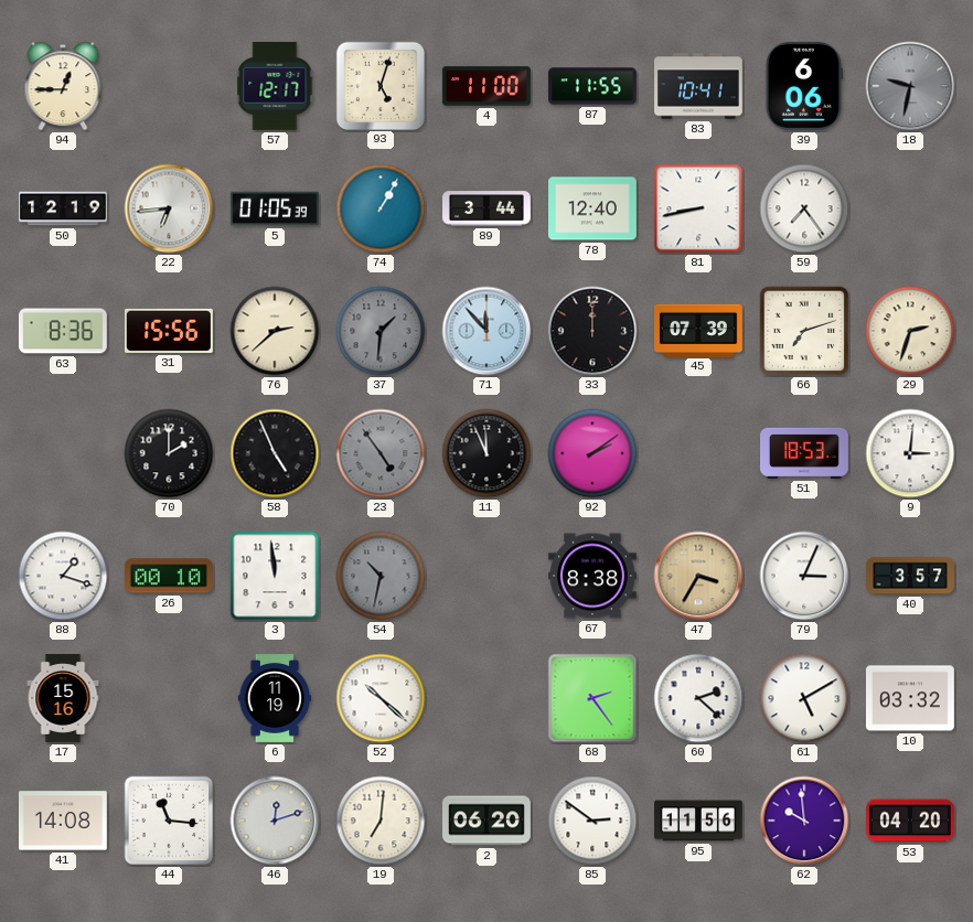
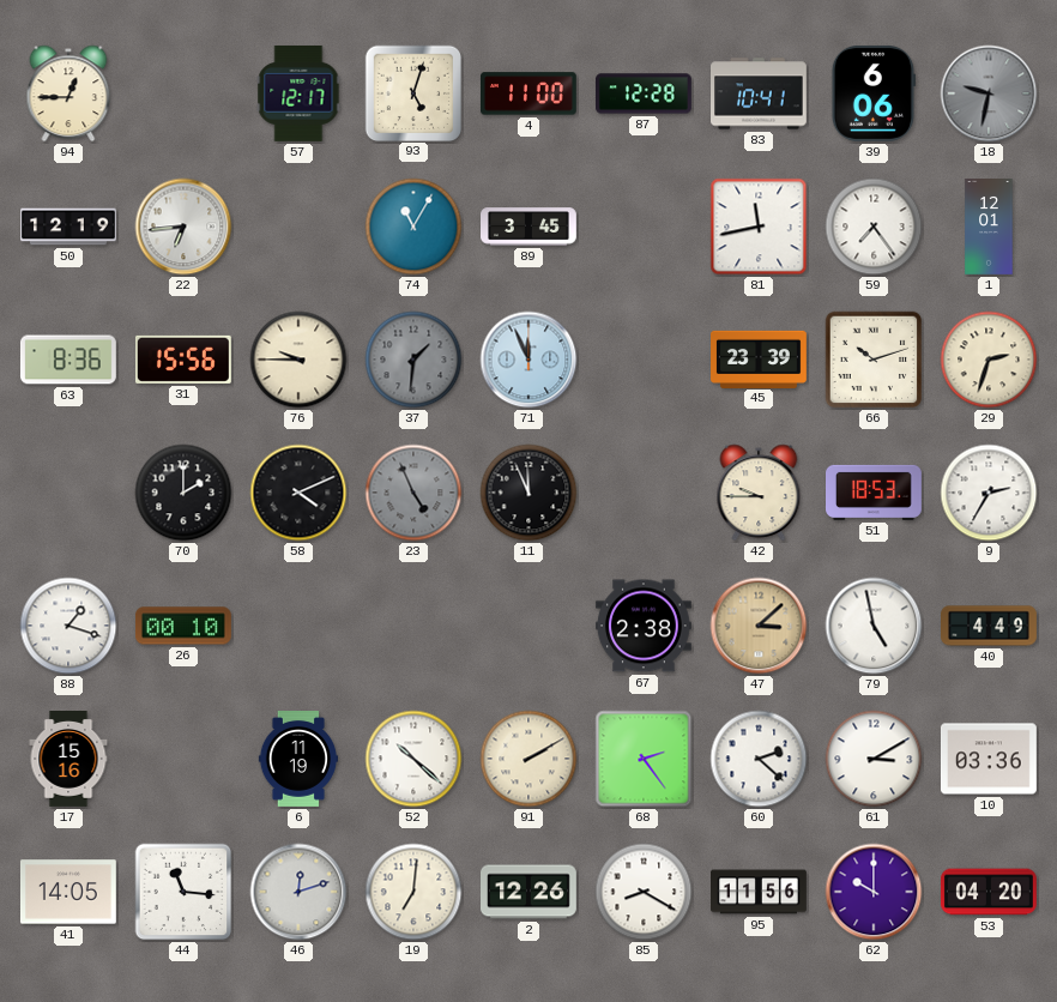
87: 11:55 -> 12:28
5: 01:05 -> none
74: 1:05 -> 11:05
89: 3:44 -> 3:45
78: 12:40 -> none
81: 8:43 -> 11:43
1: none -> 12:01
76: 2:38 -> 9:45
71: 11:53 -> 11:56
33: 12:00 -> none
45: 07:39 -> 23:39
66: 7:12 -> 10:12
58: 4:56 -> 4:11
23: 4:54 -> 4:56
92: 2:09 -> none
42: none -> 9:45
9: 3:01 -> 2:35
3: 11:59 -> none
54: 10:32 -> none
67: 8:38 -> 2:38
47: 3:35 -> 3:08
79: 3:04 -> 4:58
40: 3:57 -> 4:49
91: none -> 2:10
61: 5:10 -> 3:10
10: 03:32 -> 03:36
41: 14:08 -> 14:05
2: 06:20 -> 12:26
85: 2:51 -> 8:20
62: 9:59 -> 10:00
